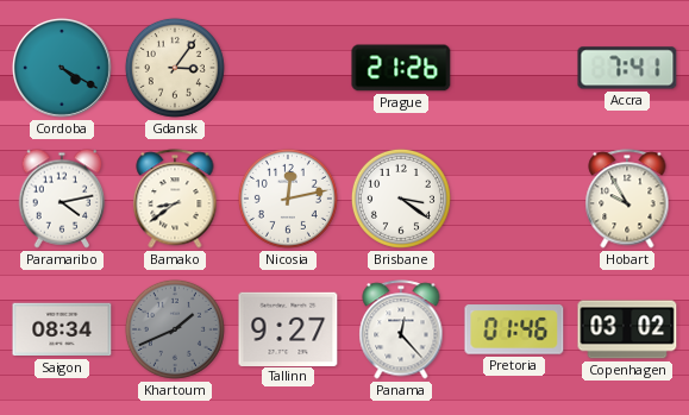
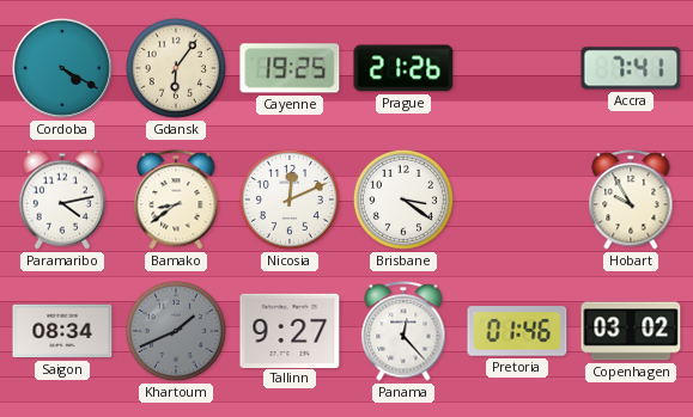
Gdansk: 3:06 -> 6:06
Cayenne: none -> 19:25
Nicosia: 12:13 -> 12:11
